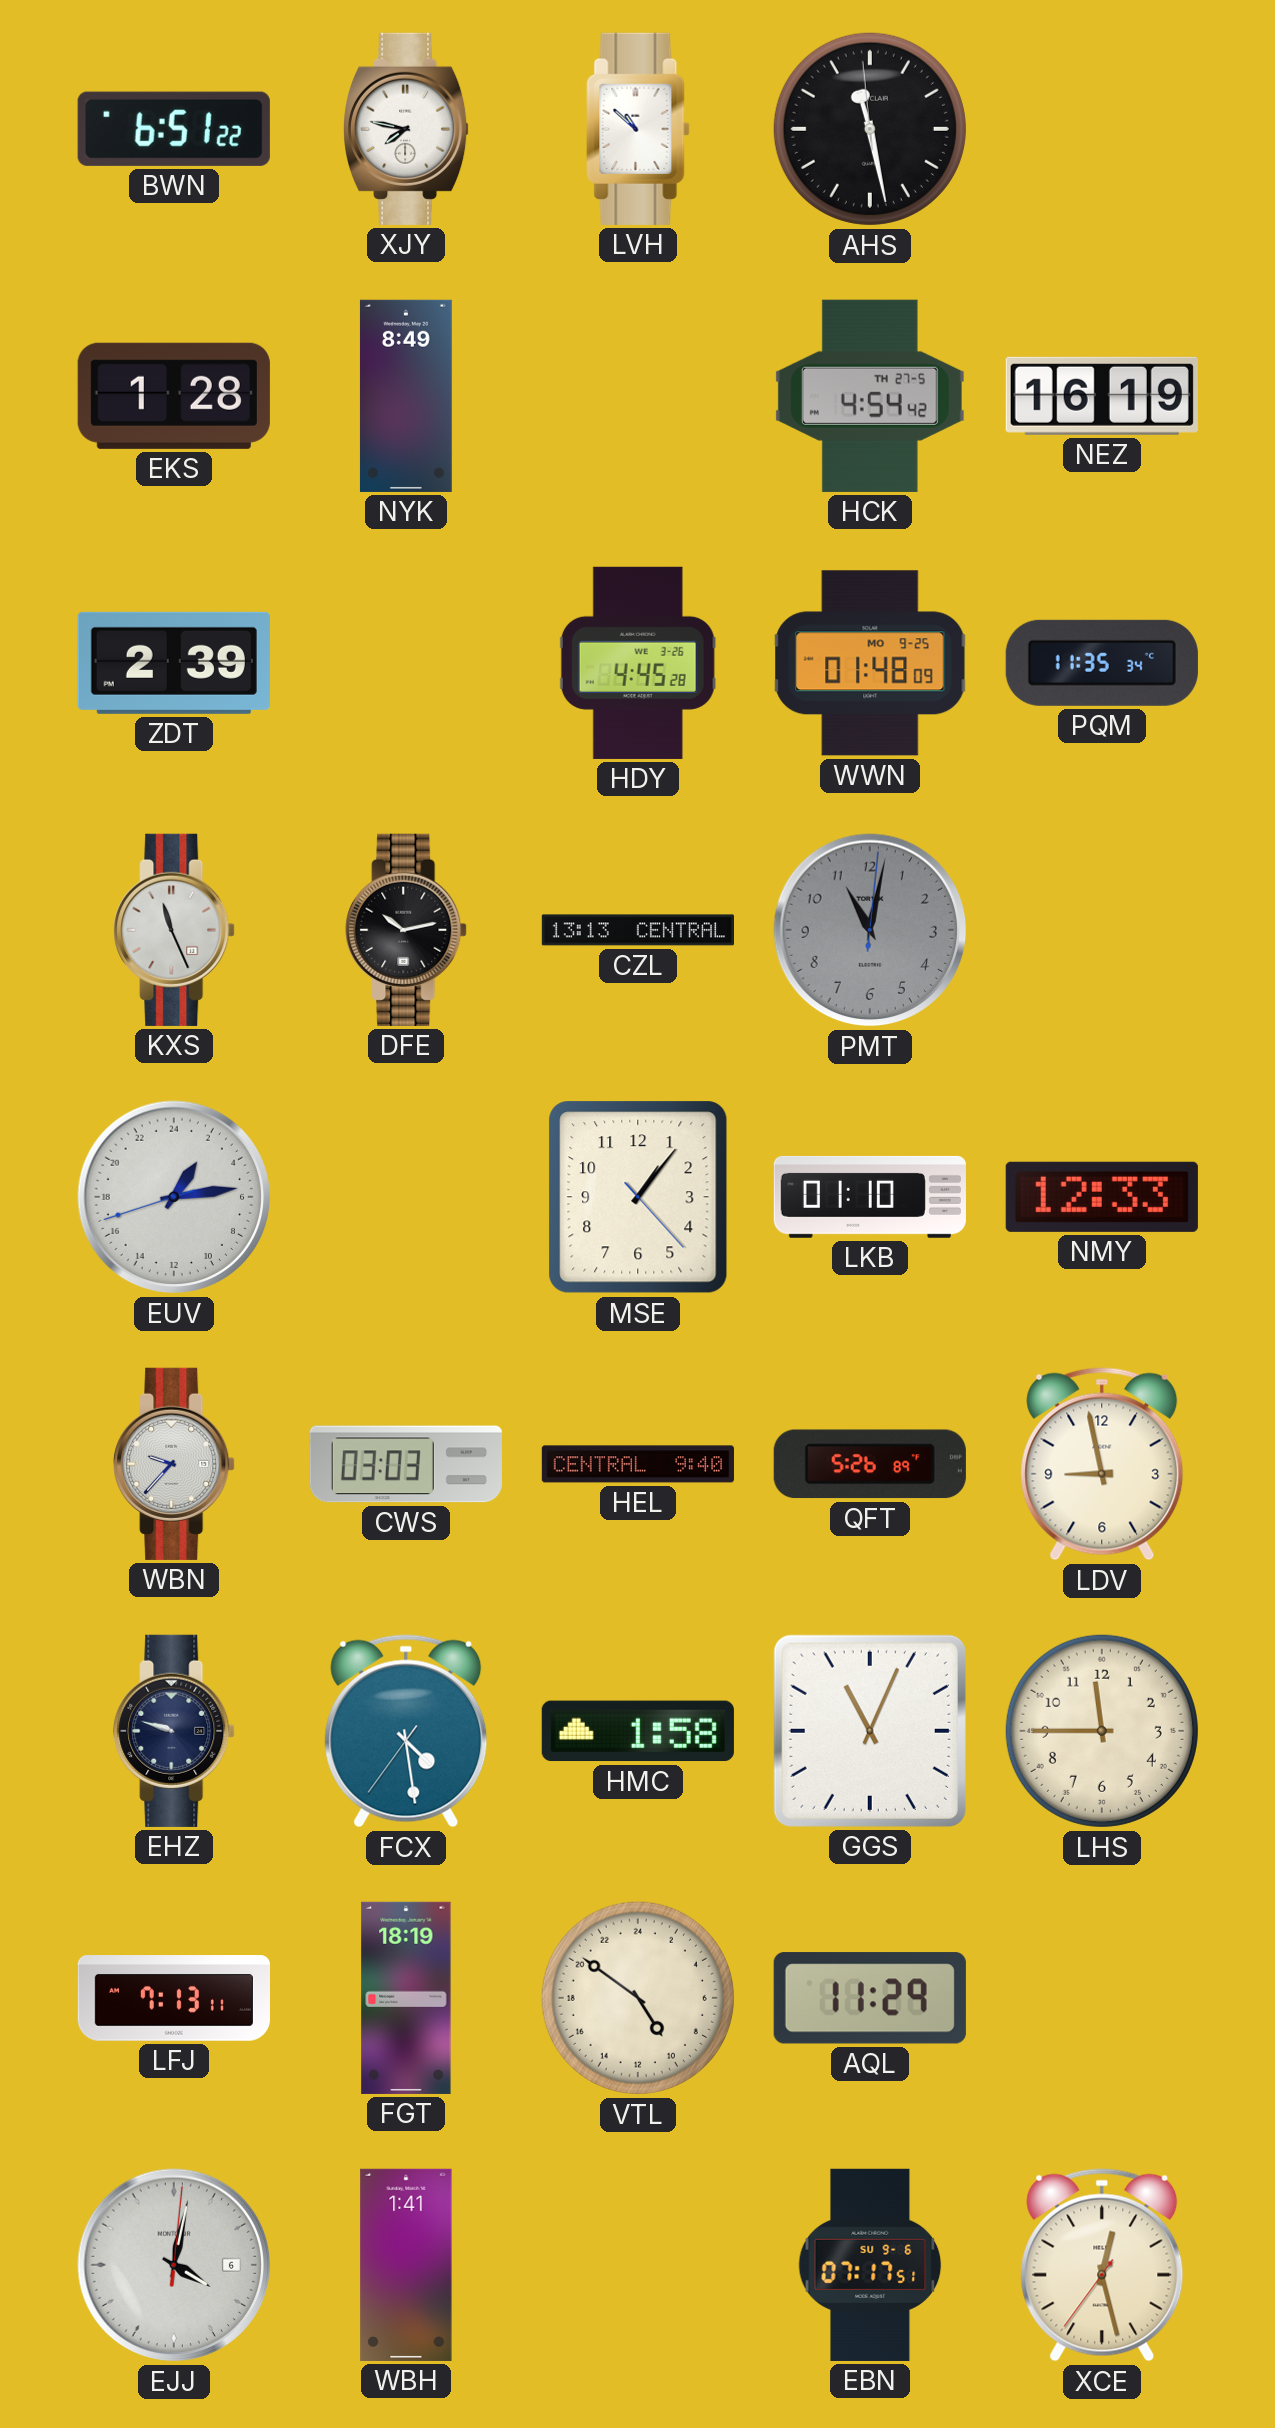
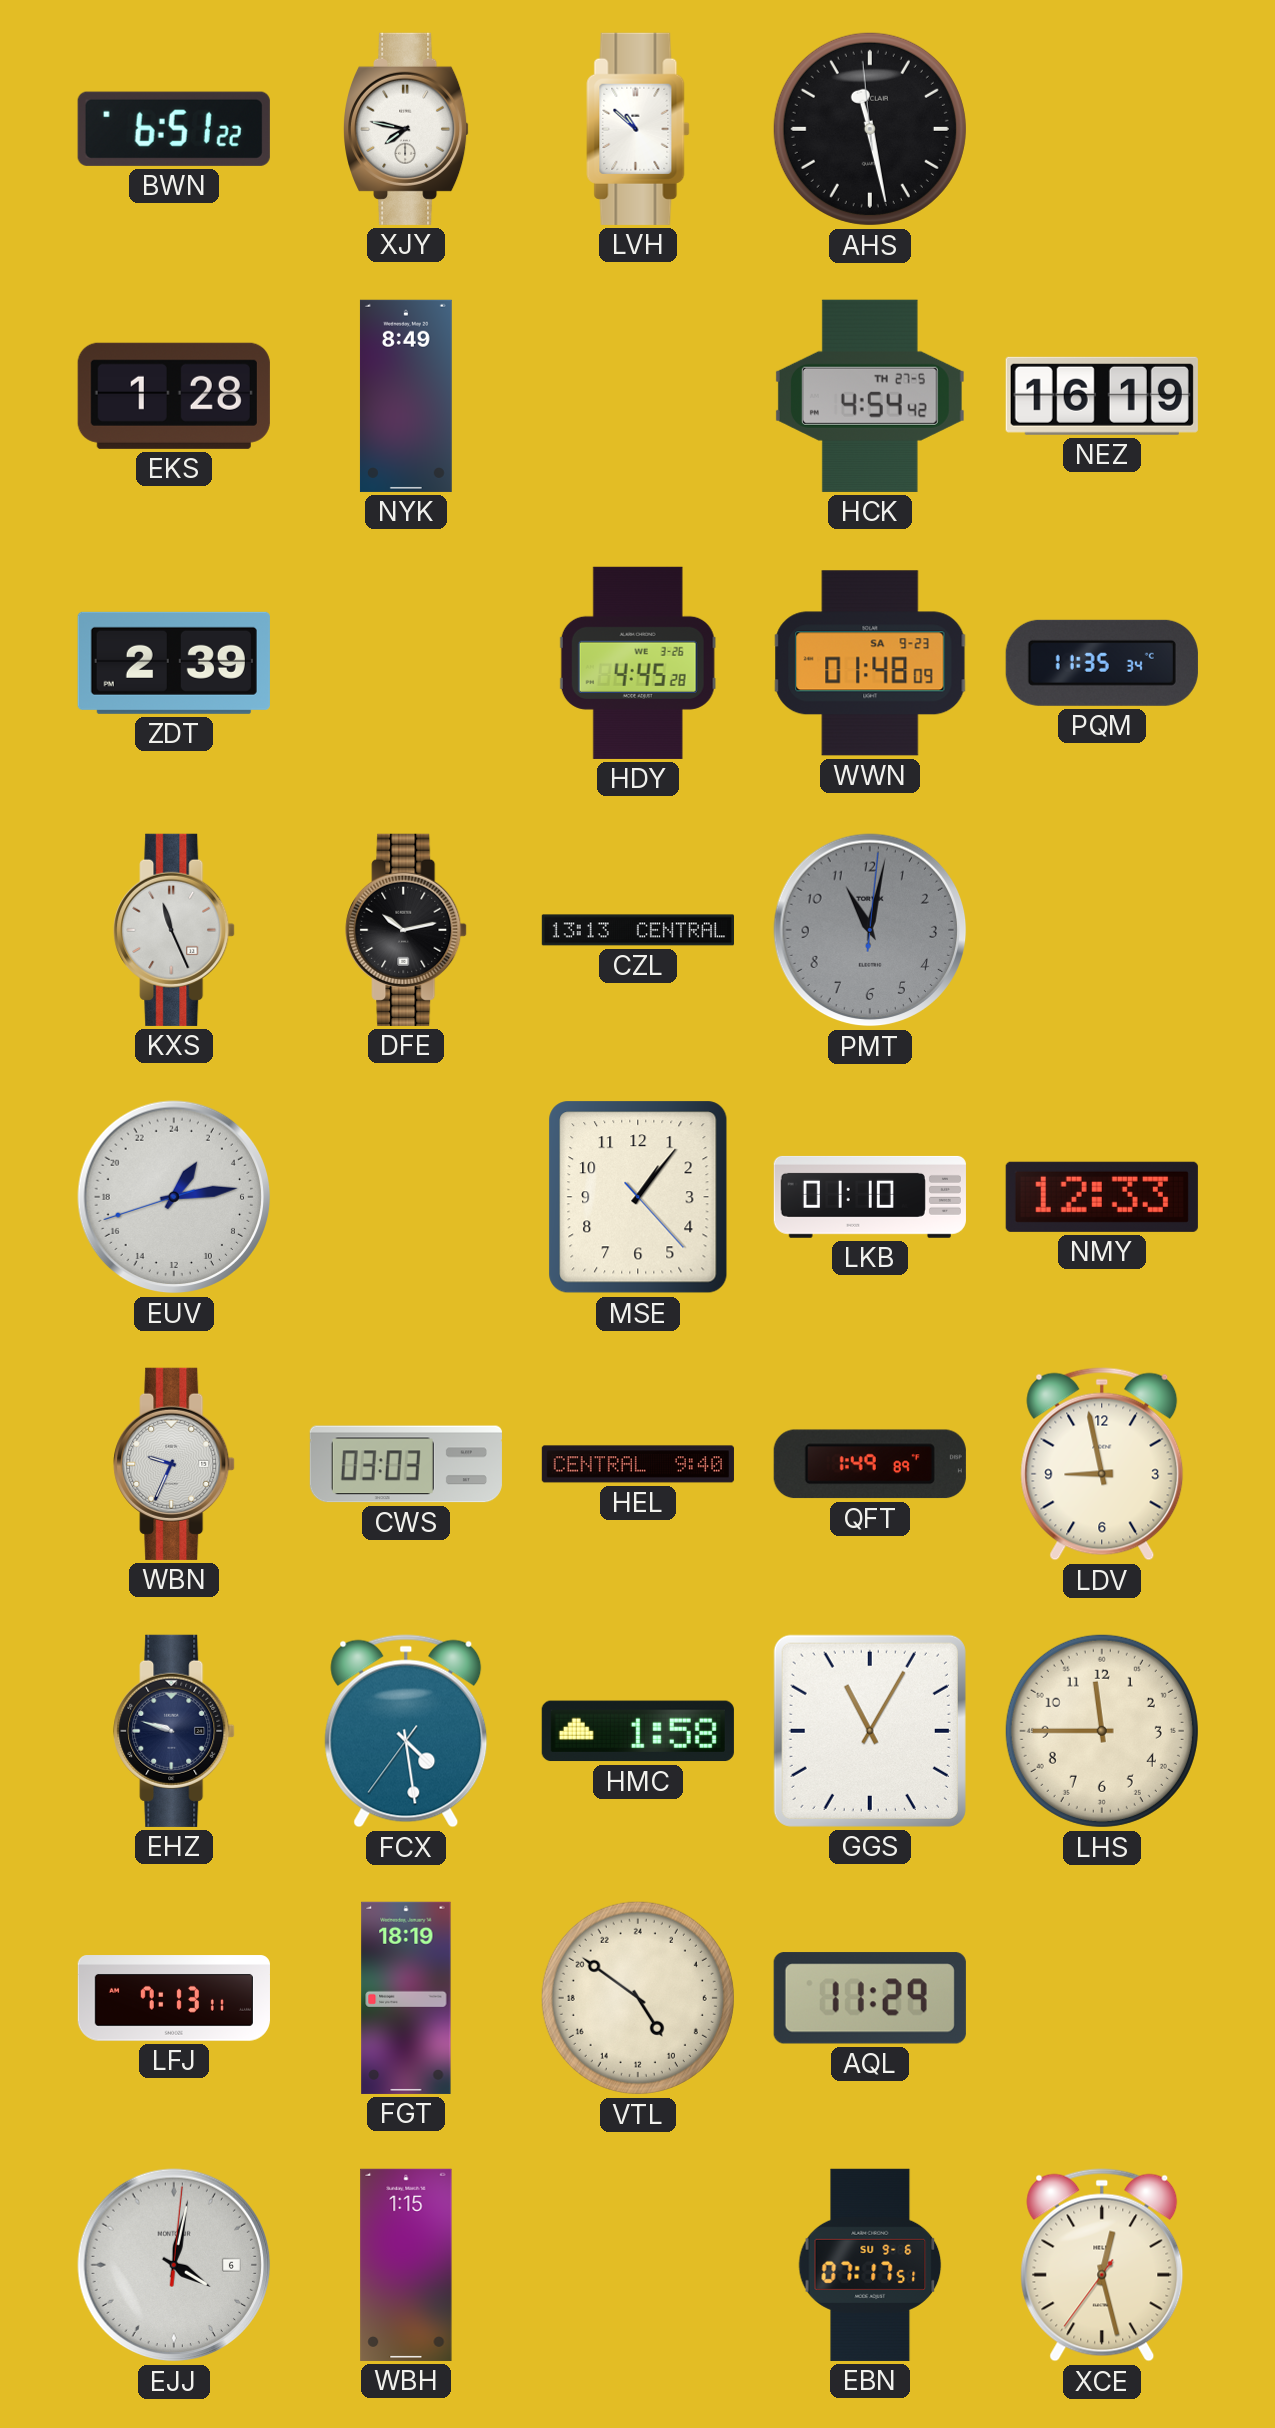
WWN date: MO 9-25 -> SA 9-23
WBN: 9:37 -> 9:34
QFT: 5:26 -> 1:49
GGS: 11:04 -> 11:05
WBH: 1:41 -> 1:15
